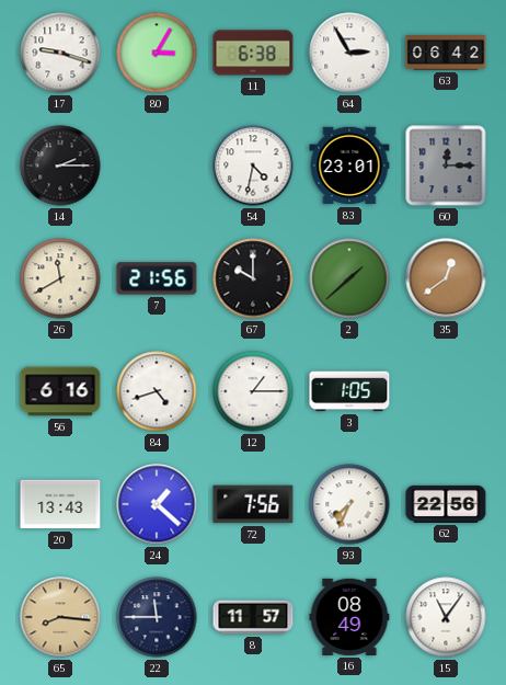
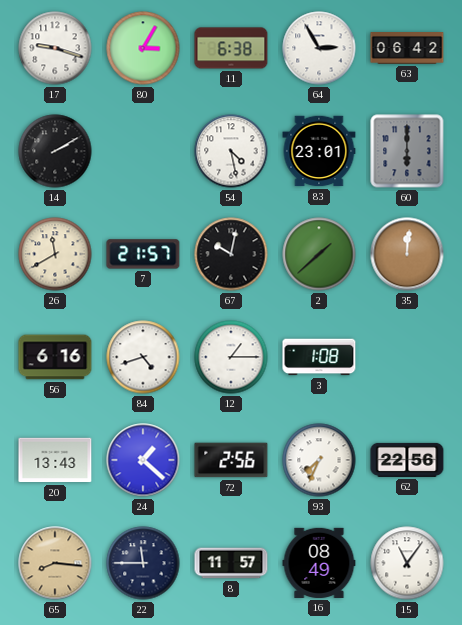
14: 2:15 -> 2:10
54: 4:32 -> 4:28
60: 12:15 -> 6:00
7: 21:56 -> 21:57
67: 10:00 -> 10:02
35: 12:39 -> 12:01
3: 1:05 -> 1:08
72: 7:56 -> 2:56
